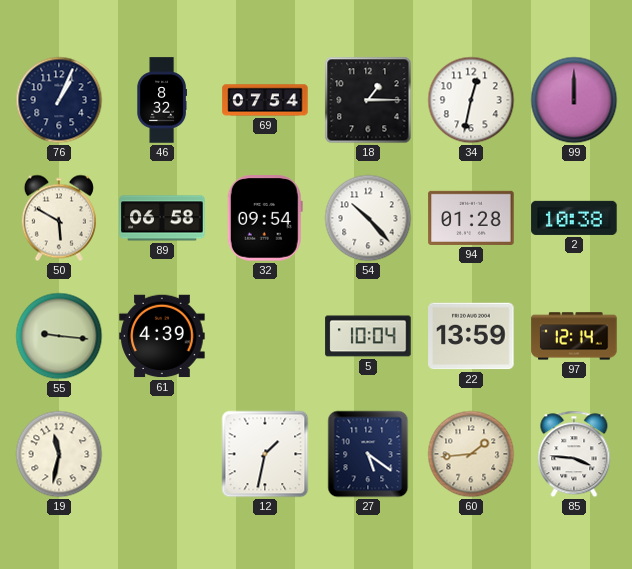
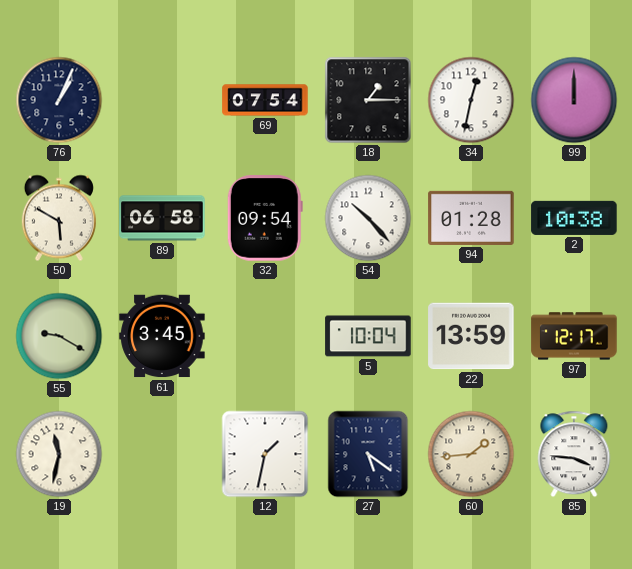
46: 8:32 -> none
55: 9:16 -> 9:20
61: 4:39 -> 3:45
97: 12:14 -> 12:17
